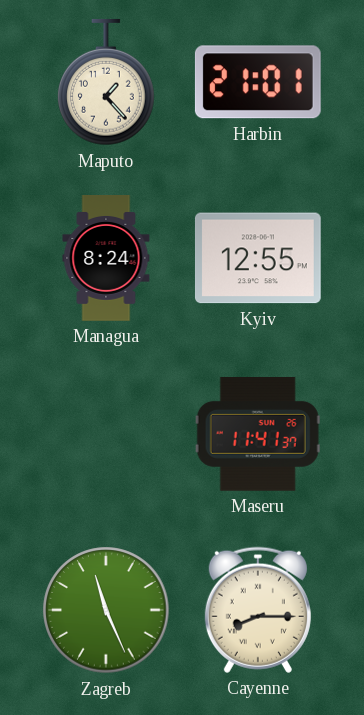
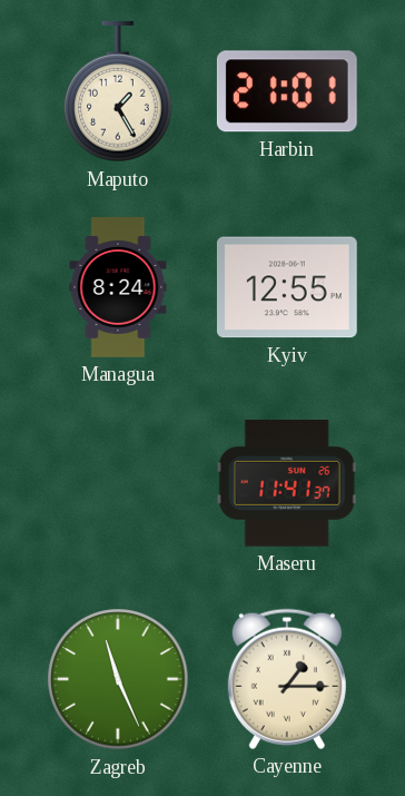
Maputo: 1:23 -> 1:25
Cayenne: 8:15 -> 1:15
